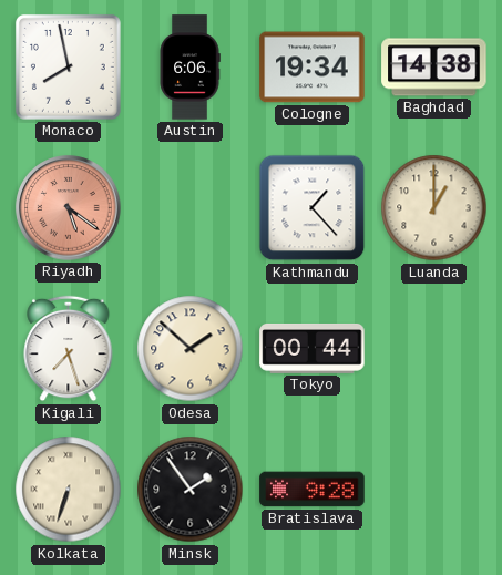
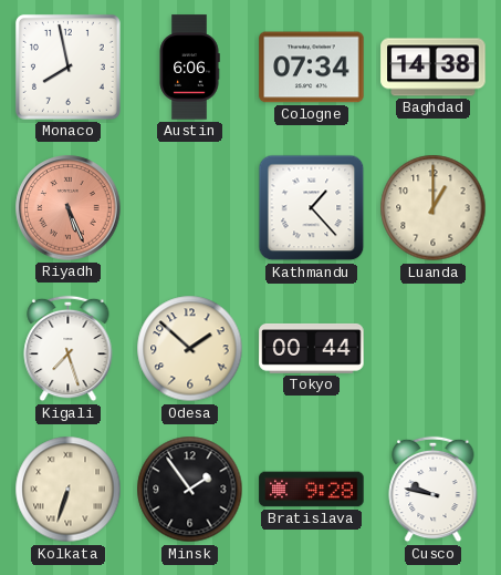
Cologne: 19:34 -> 07:34
Riyadh: 5:21 -> 5:26
Cusco: none -> 9:47
